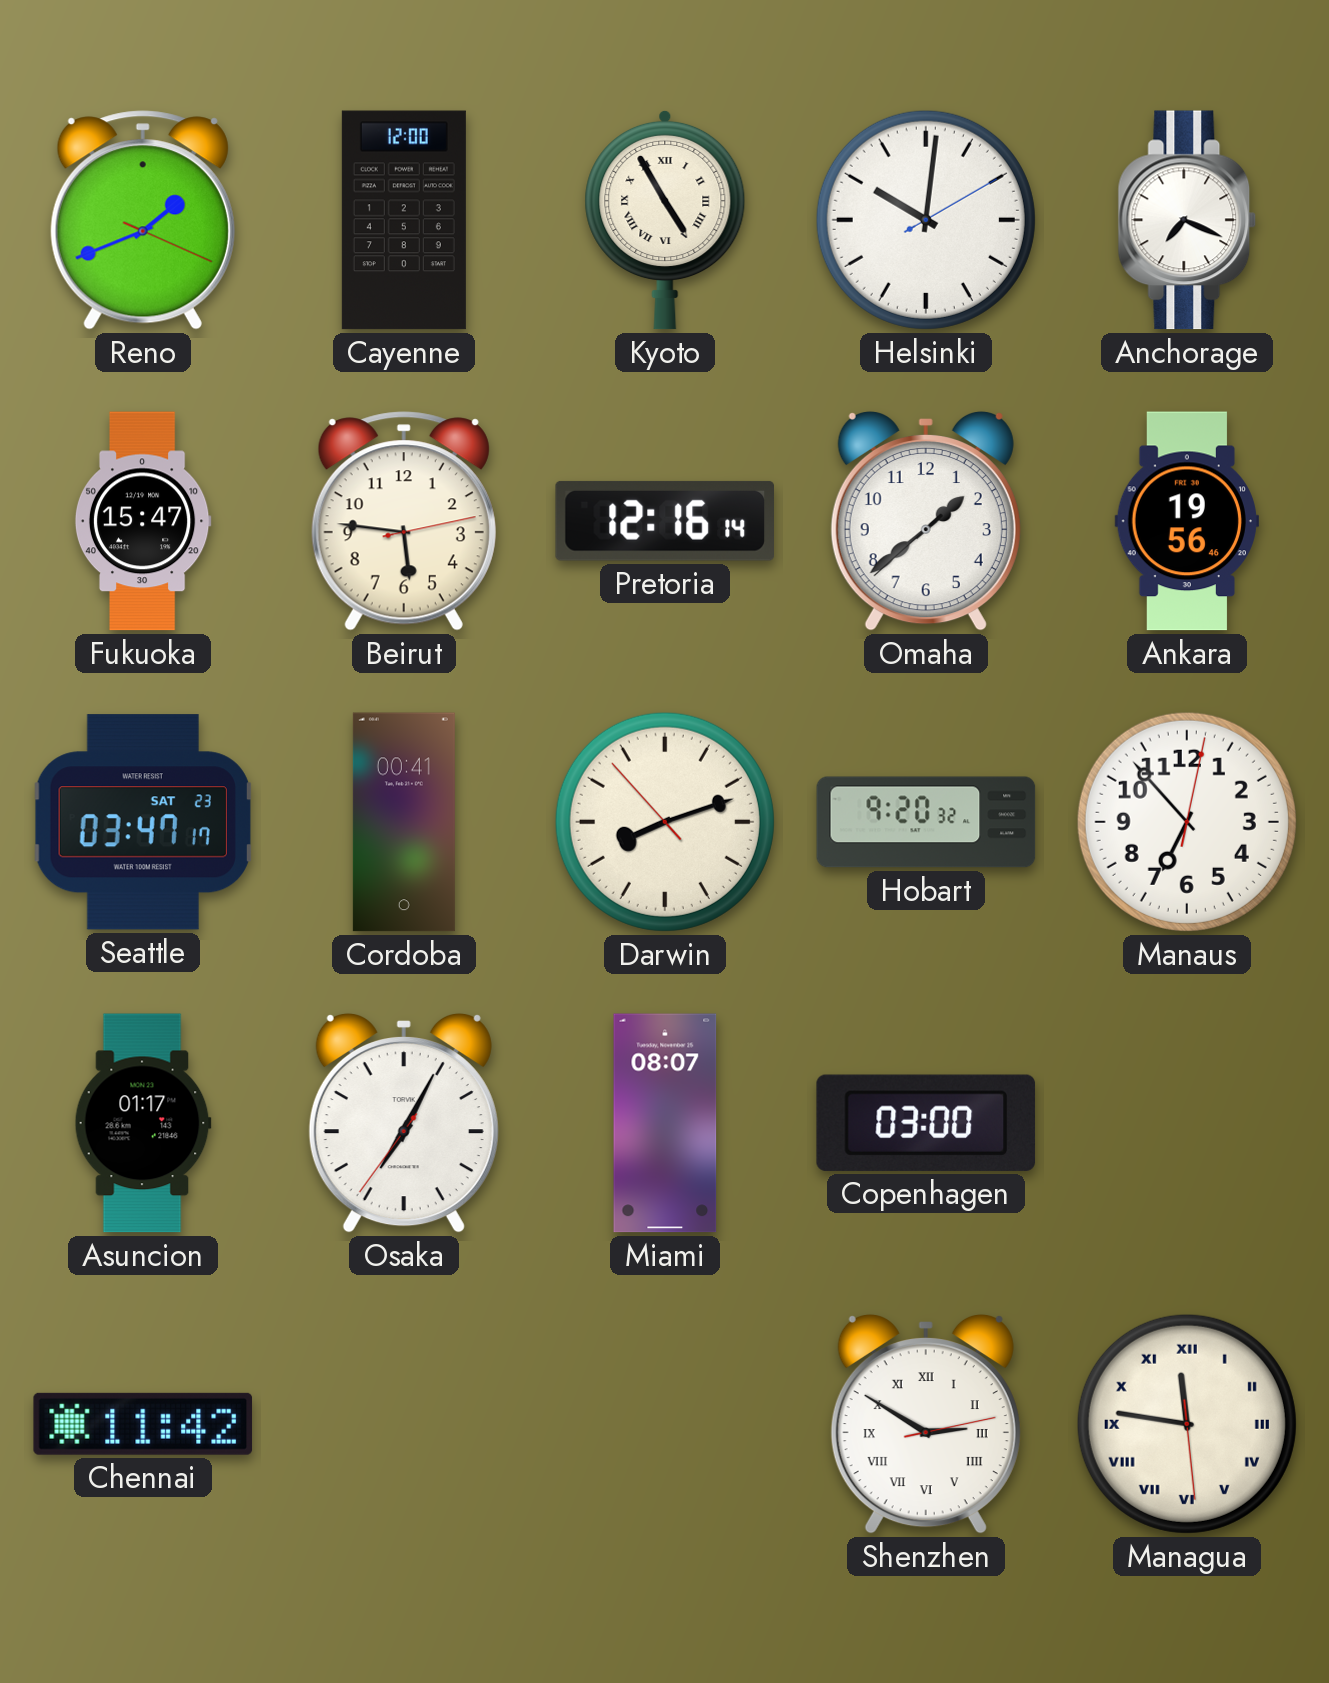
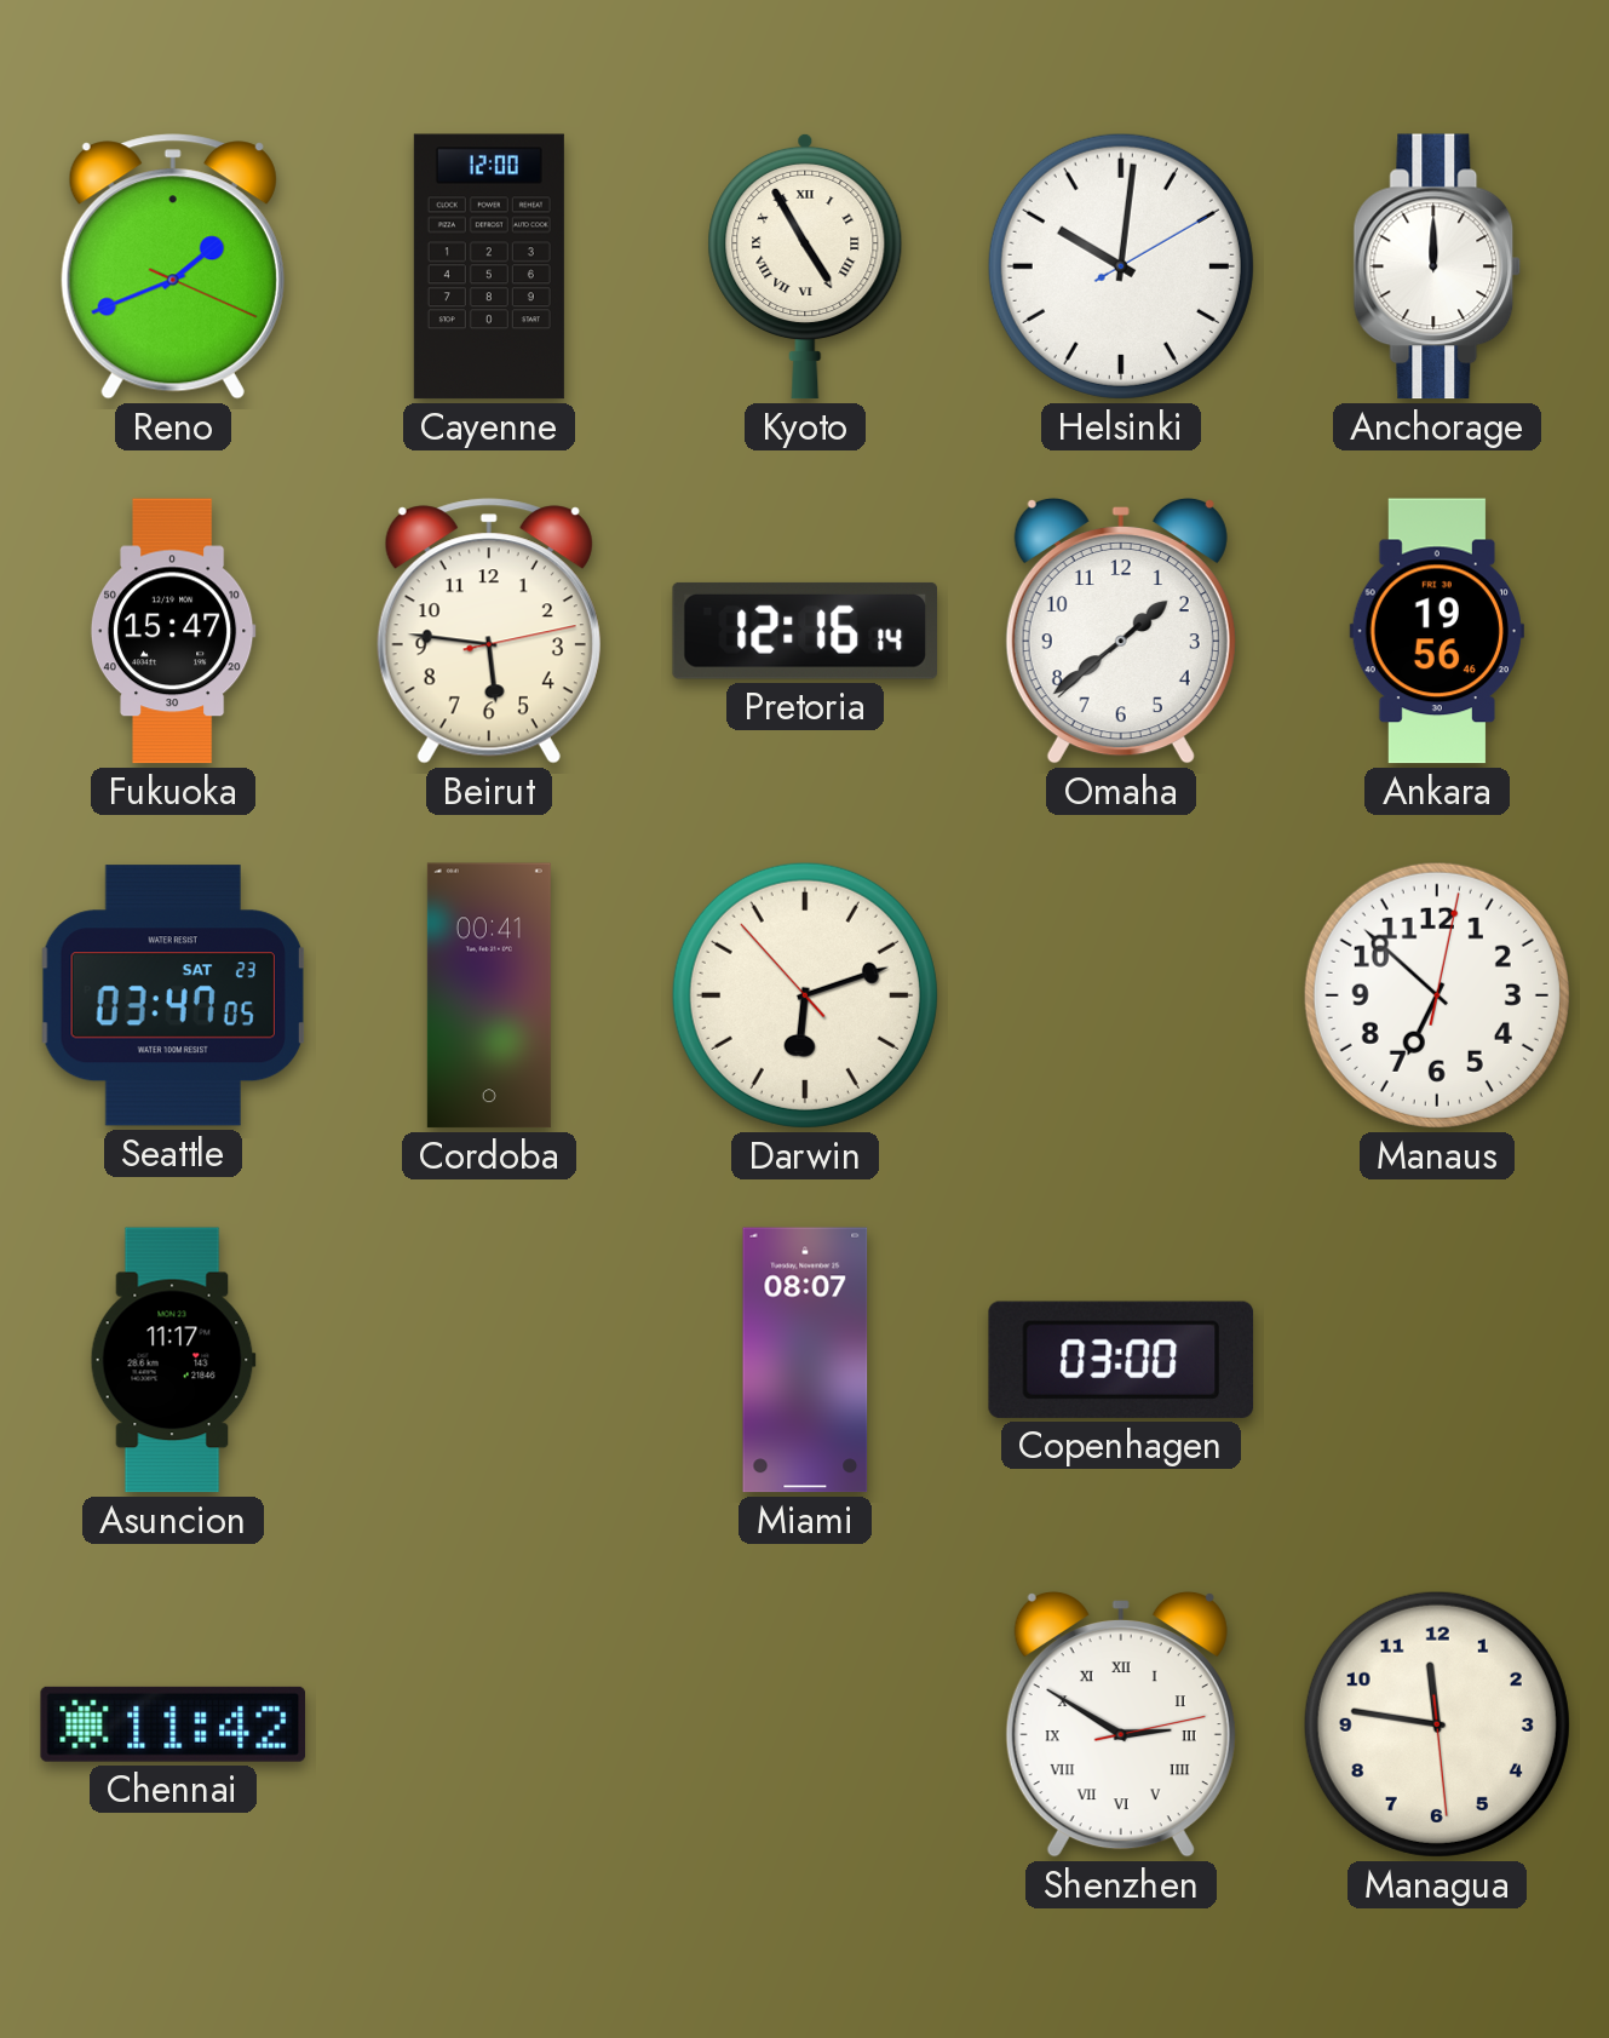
Anchorage: 7:19 -> 12:00
Seattle: 03:47:17 -> 03:47:05
Darwin: 8:11 -> 6:11
Hobart: 9:20 -> none
Manaus: 6:53 -> 6:52
Asuncion: 01:17 -> 11:17
Osaka: 7:04 -> none
Managua numerals: Roman -> Arabic
